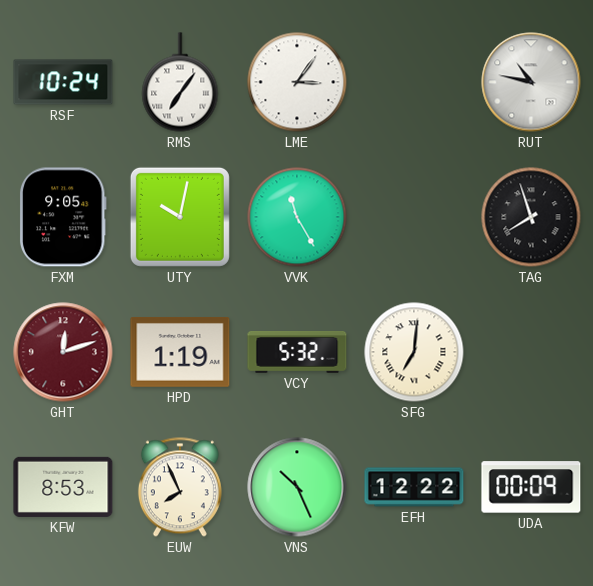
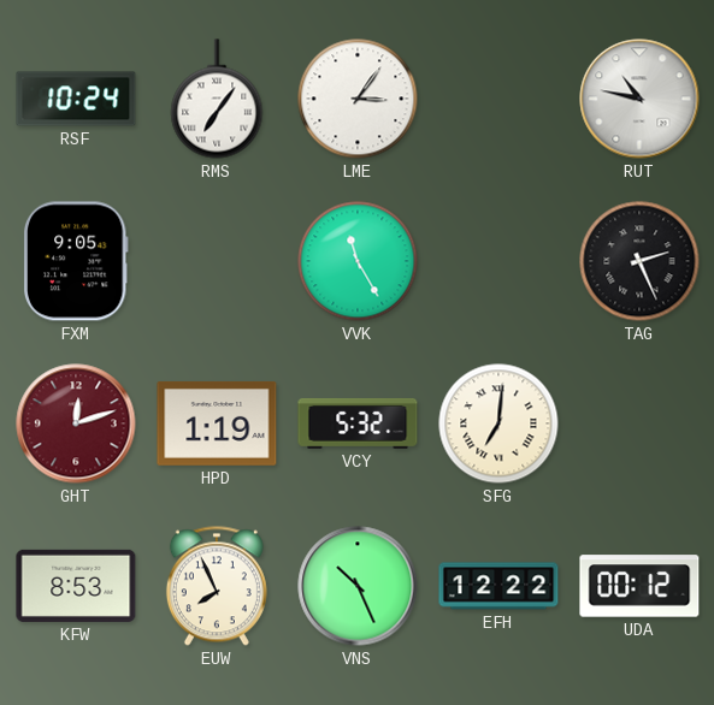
UTY: 10:02 -> none
TAG: 7:57 -> 2:26
UDA: 00:09 -> 00:12
